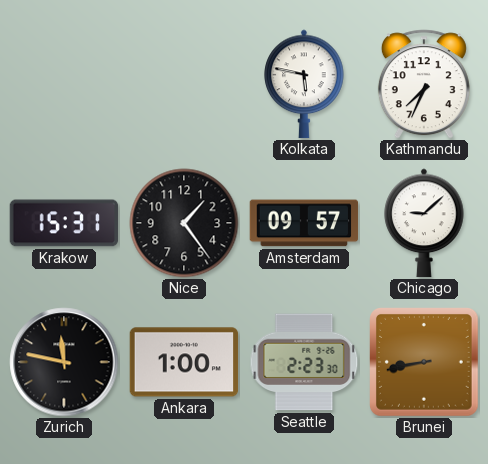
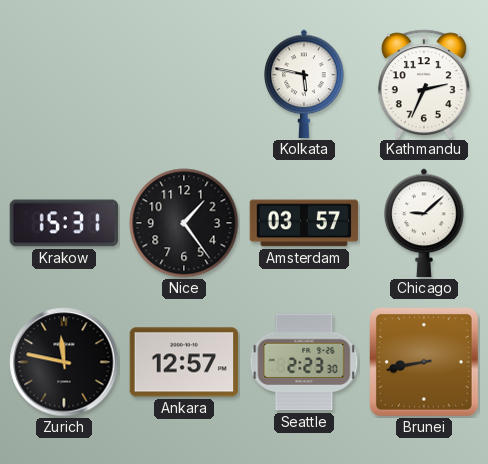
Kathmandu: 7:34 -> 2:34
Amsterdam: 09:57 -> 03:57
Ankara: 1:00 -> 12:57
